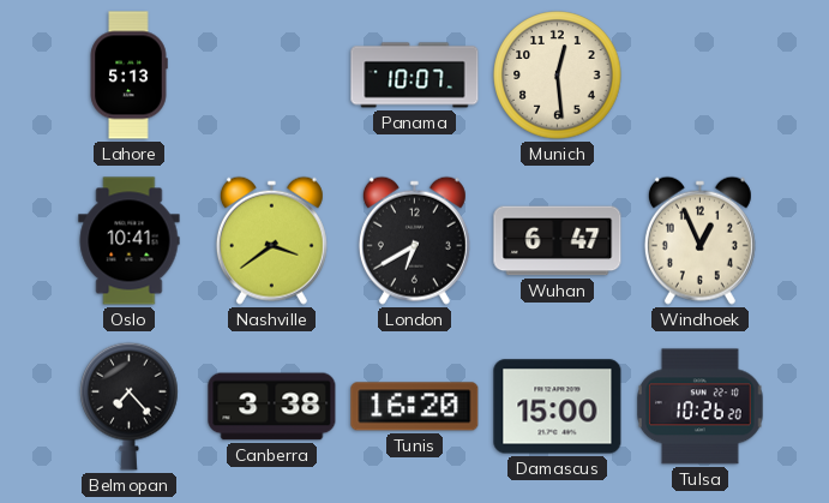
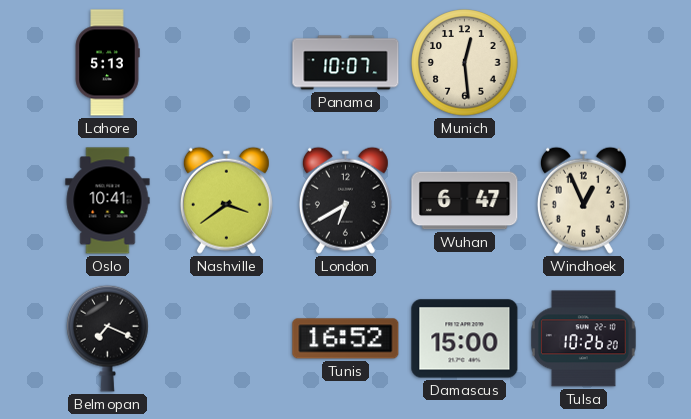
Belmopan: 7:23 -> 7:19
Canberra: 3:38 -> none
Tunis: 16:20 -> 16:52
